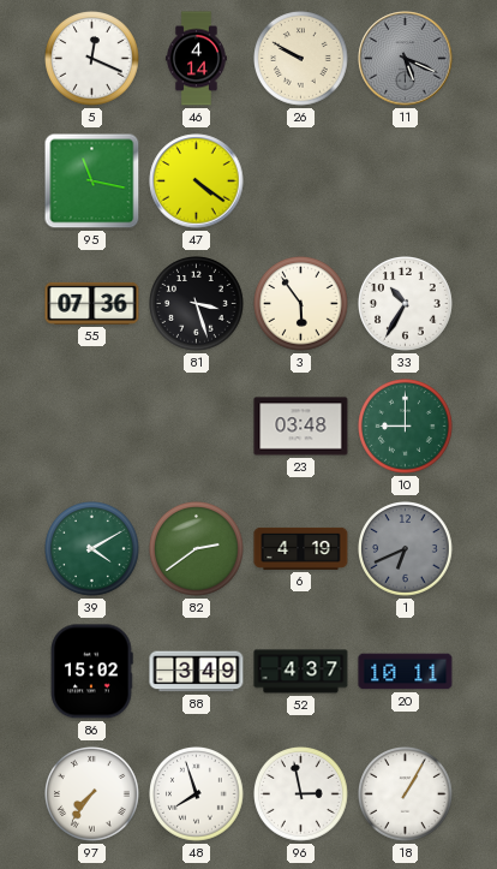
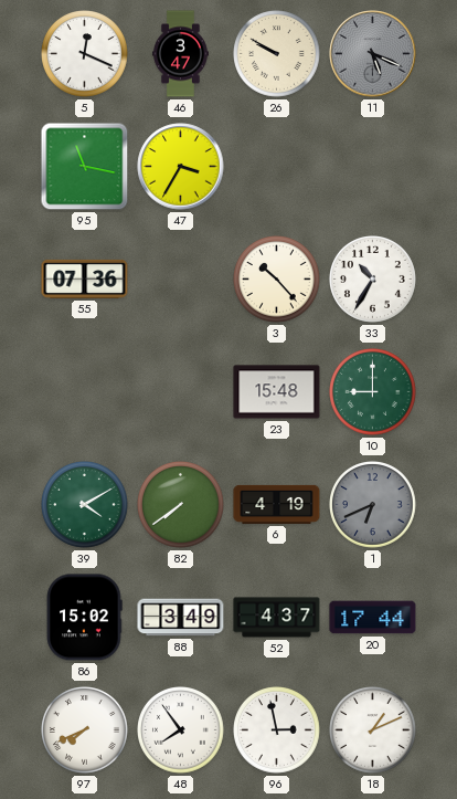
46: 4:14 -> 3:47
47: 4:21 -> 3:35
81: 3:27 -> none
3: 5:54 -> 10:23
23: 03:48 -> 15:48
82: 2:39 -> 7:39
20: 10:11 -> 17:44
97: 7:36 -> 7:41
48: 7:57 -> 7:54
18: 1:05 -> 1:11
